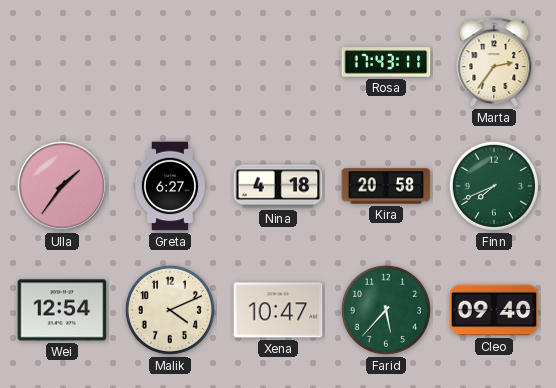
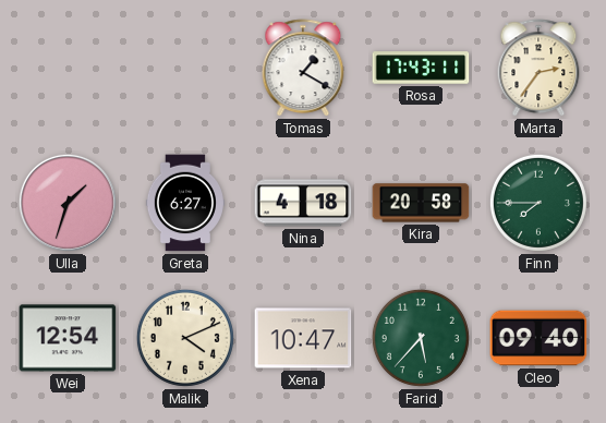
Tomas: none -> 1:20
Ulla: 1:36 -> 1:33
Finn: 7:41 -> 7:45
